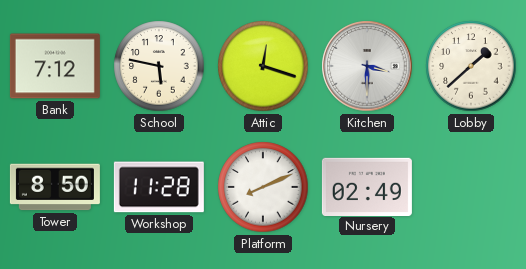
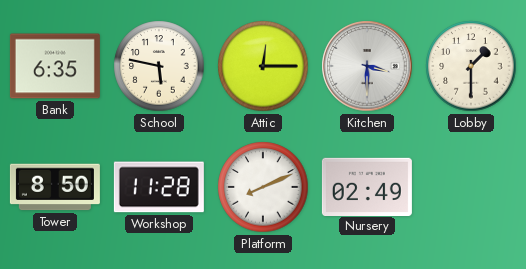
Bank: 7:12 -> 6:35
Attic: 12:18 -> 12:15
Lobby: 1:38 -> 1:30
